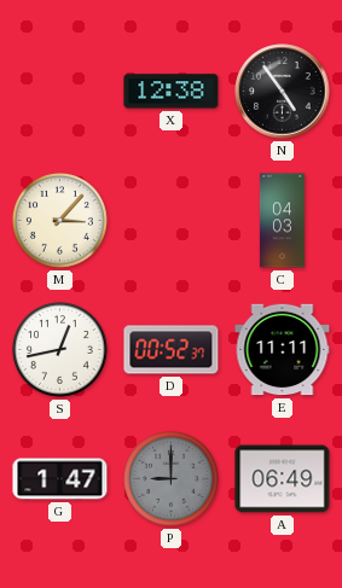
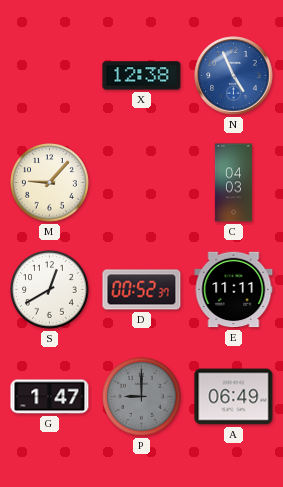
N: 4:54 -> 4:56
N dial: black -> blue
M: 3:07 -> 9:07
S: 12:43 -> 12:40
